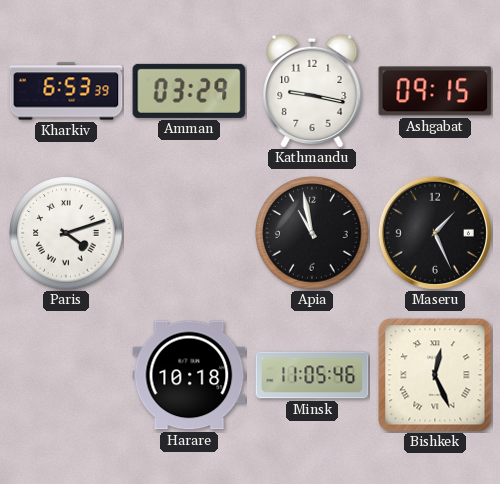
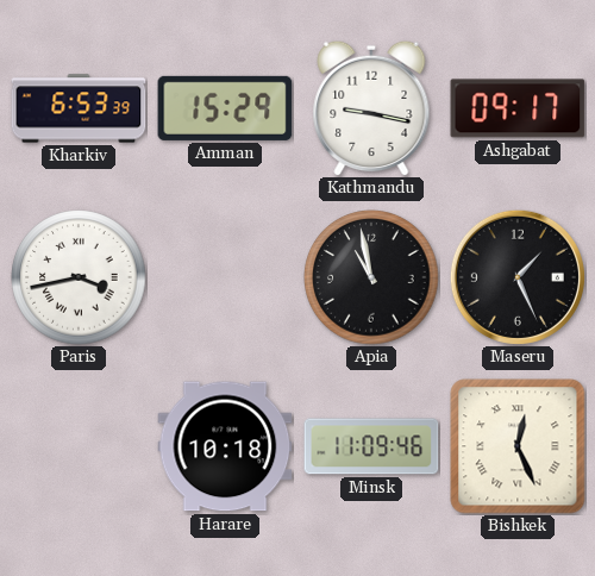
Amman: 03:29 -> 15:29
Ashgabat: 09:15 -> 09:17
Paris: 4:12 -> 3:43
Minsk: 11:05 -> 11:09
